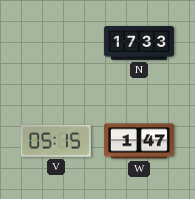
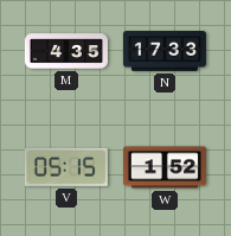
M: none -> 4:35
W: 1:47 -> 1:52
